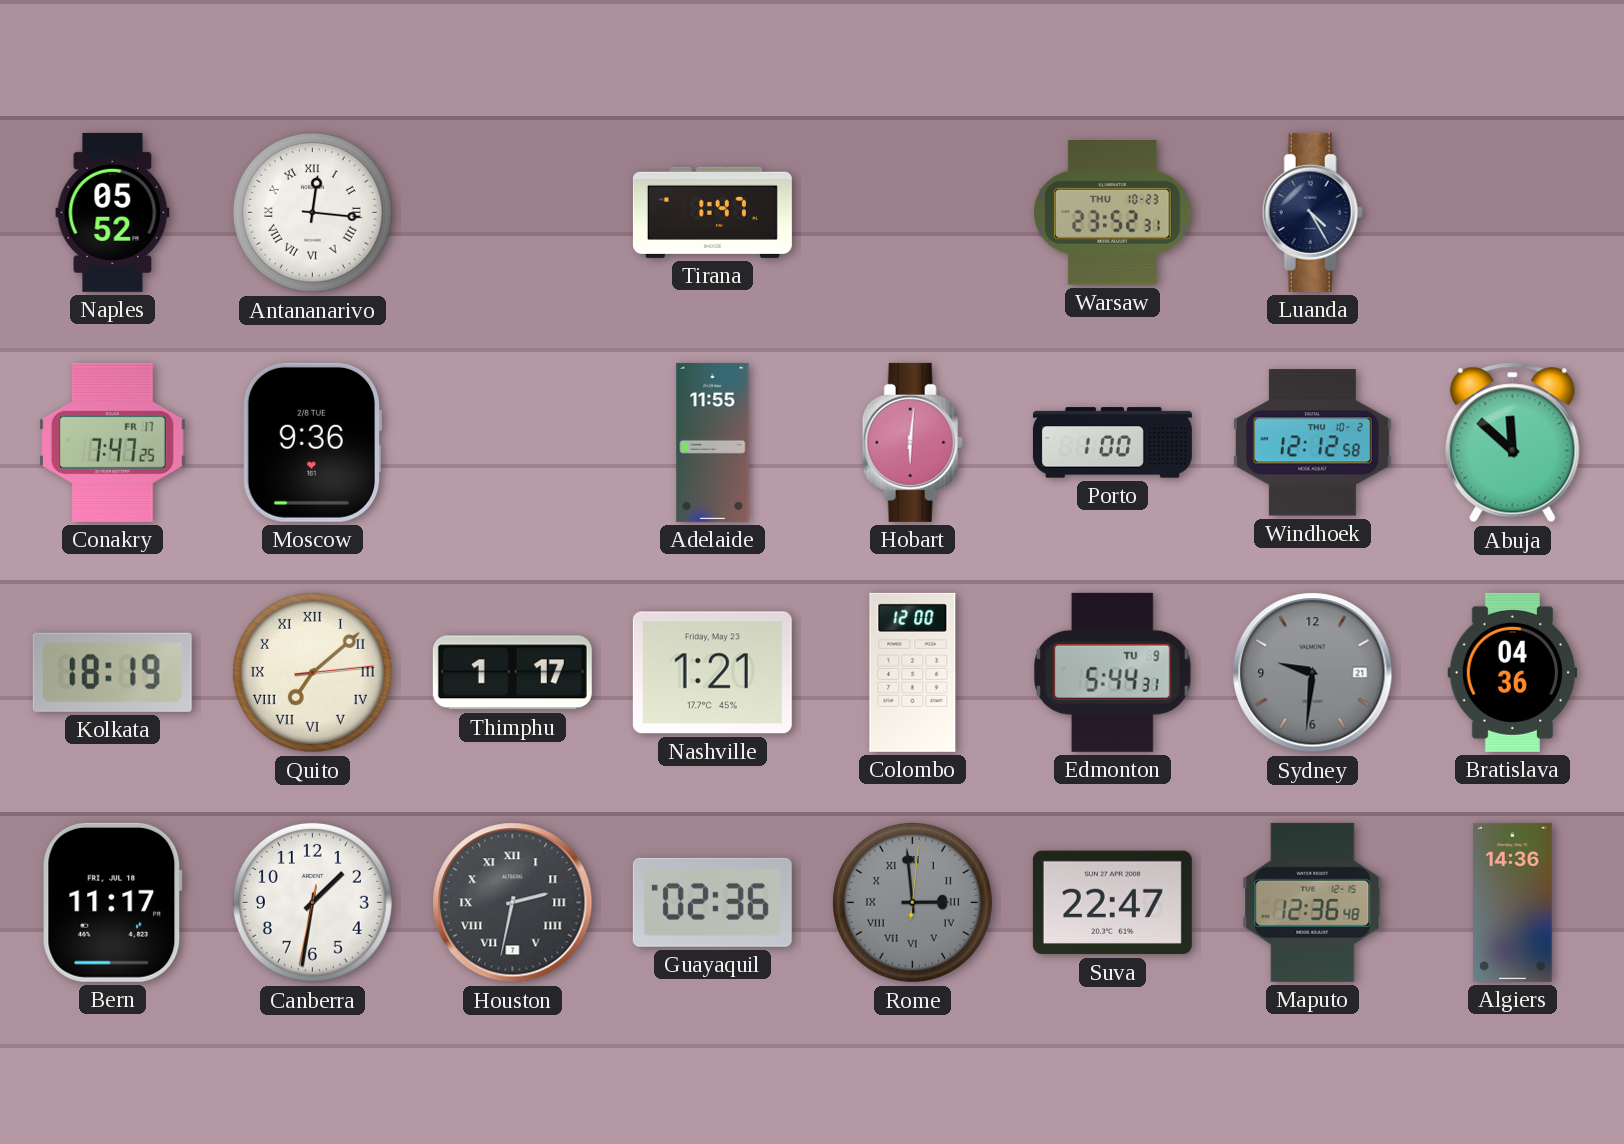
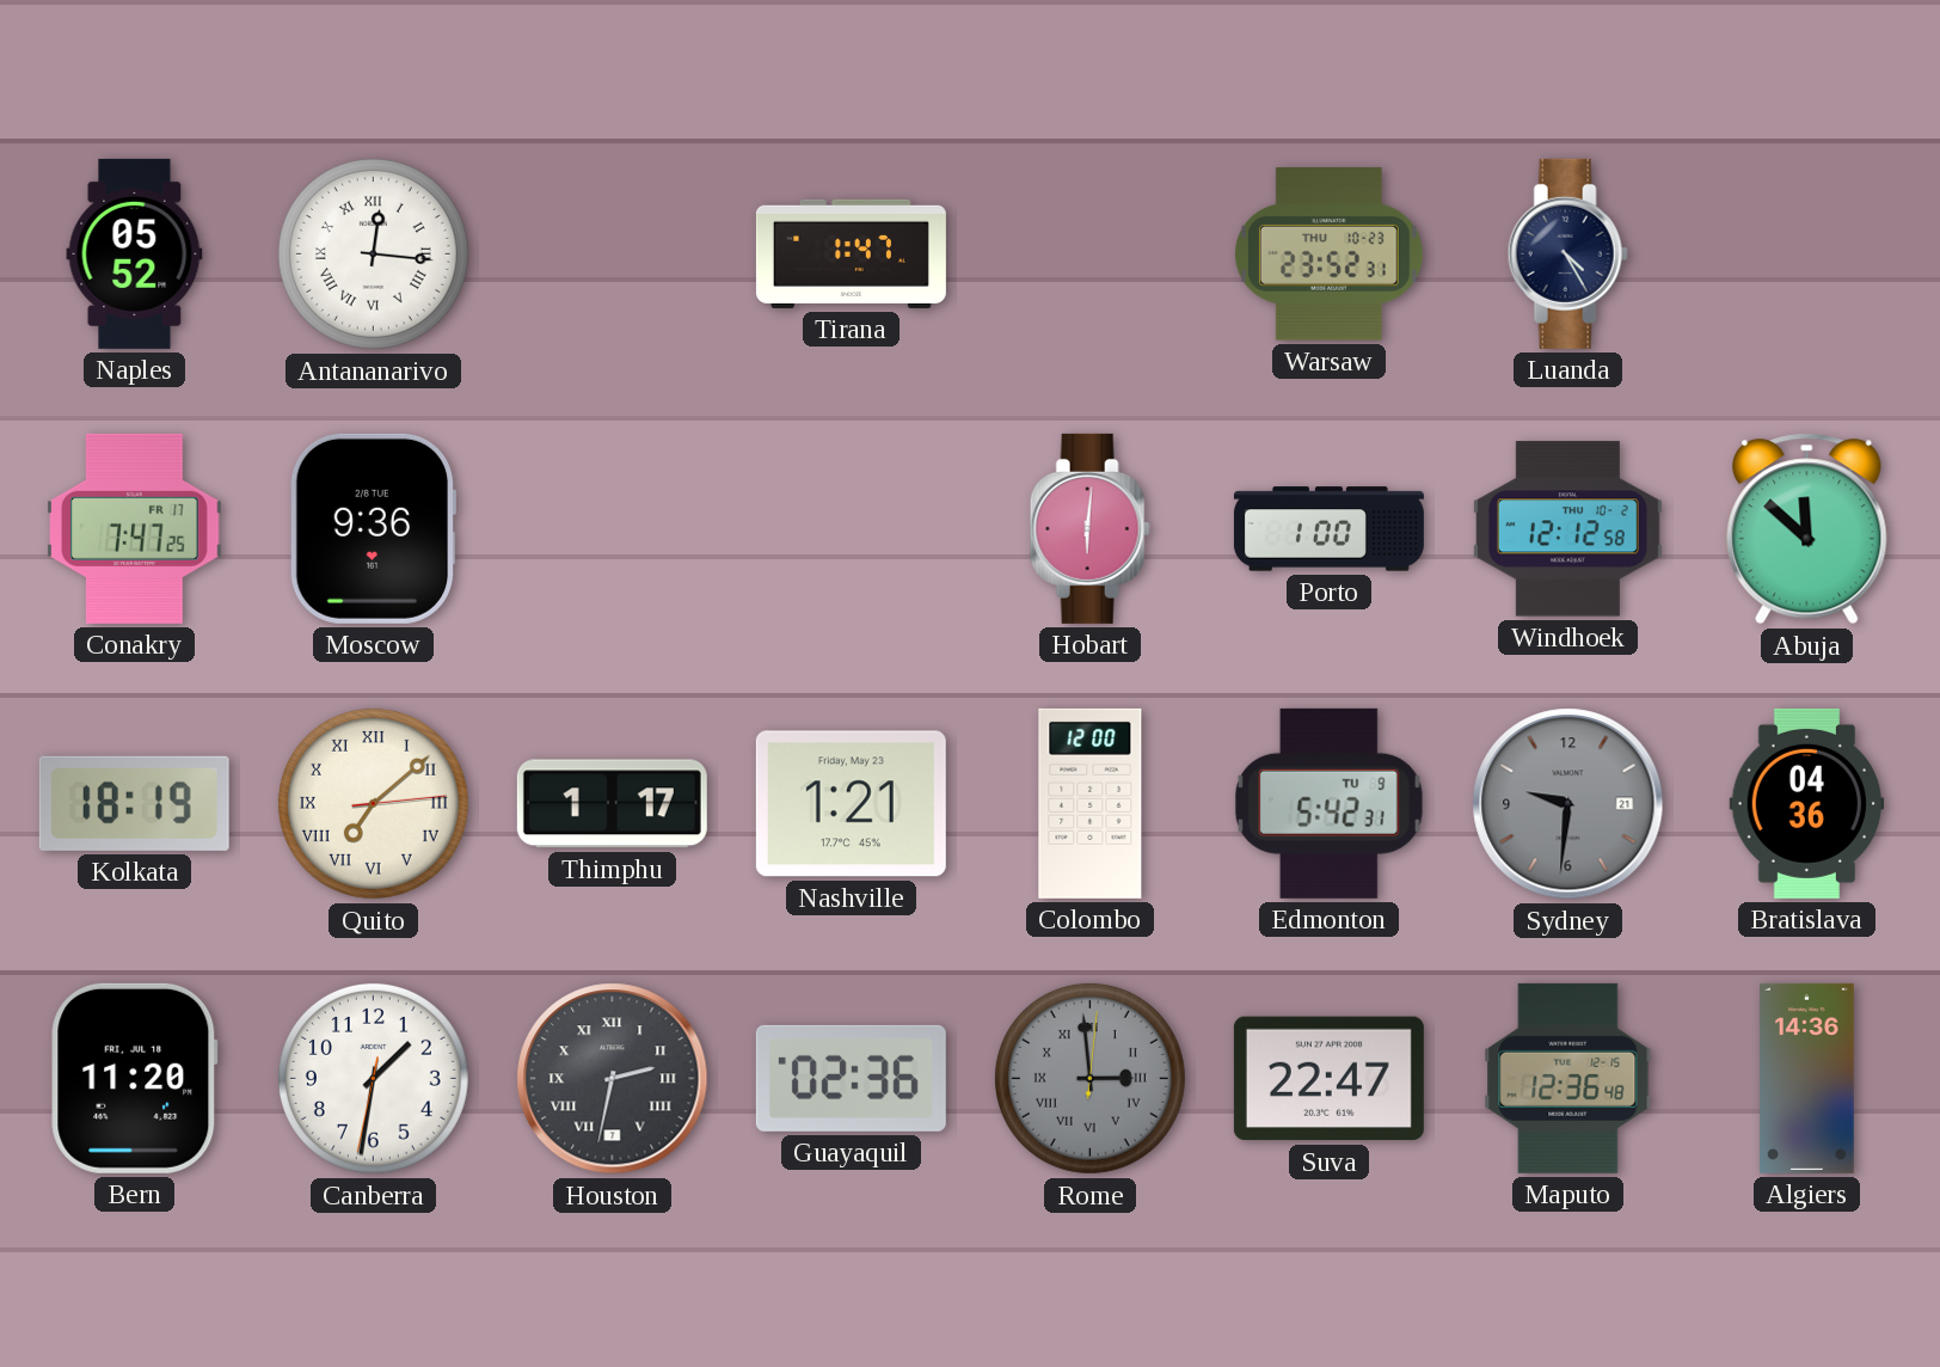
Adelaide: 11:55 -> none
Edmonton: 5:44 -> 5:42
Bern: 11:17 -> 11:20
